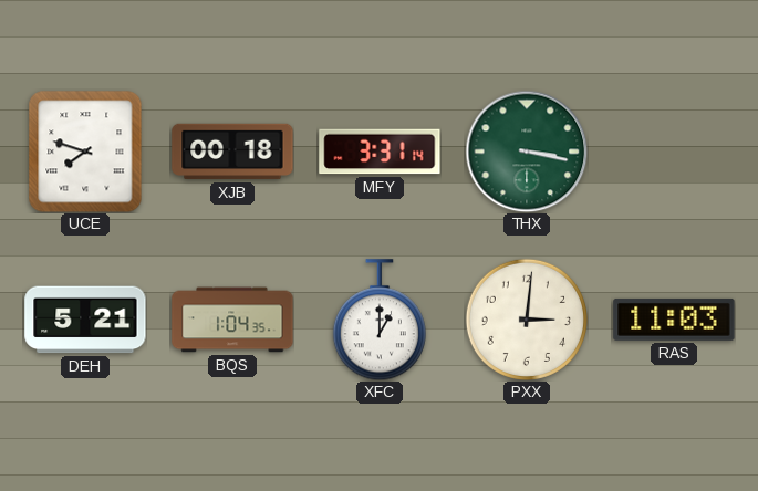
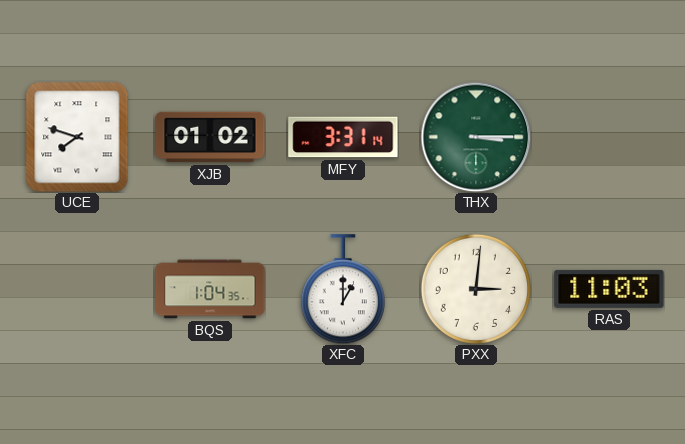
XJB: 00:18 -> 01:02
THX: 3:17 -> 3:15
DEH: 5:21 -> none
